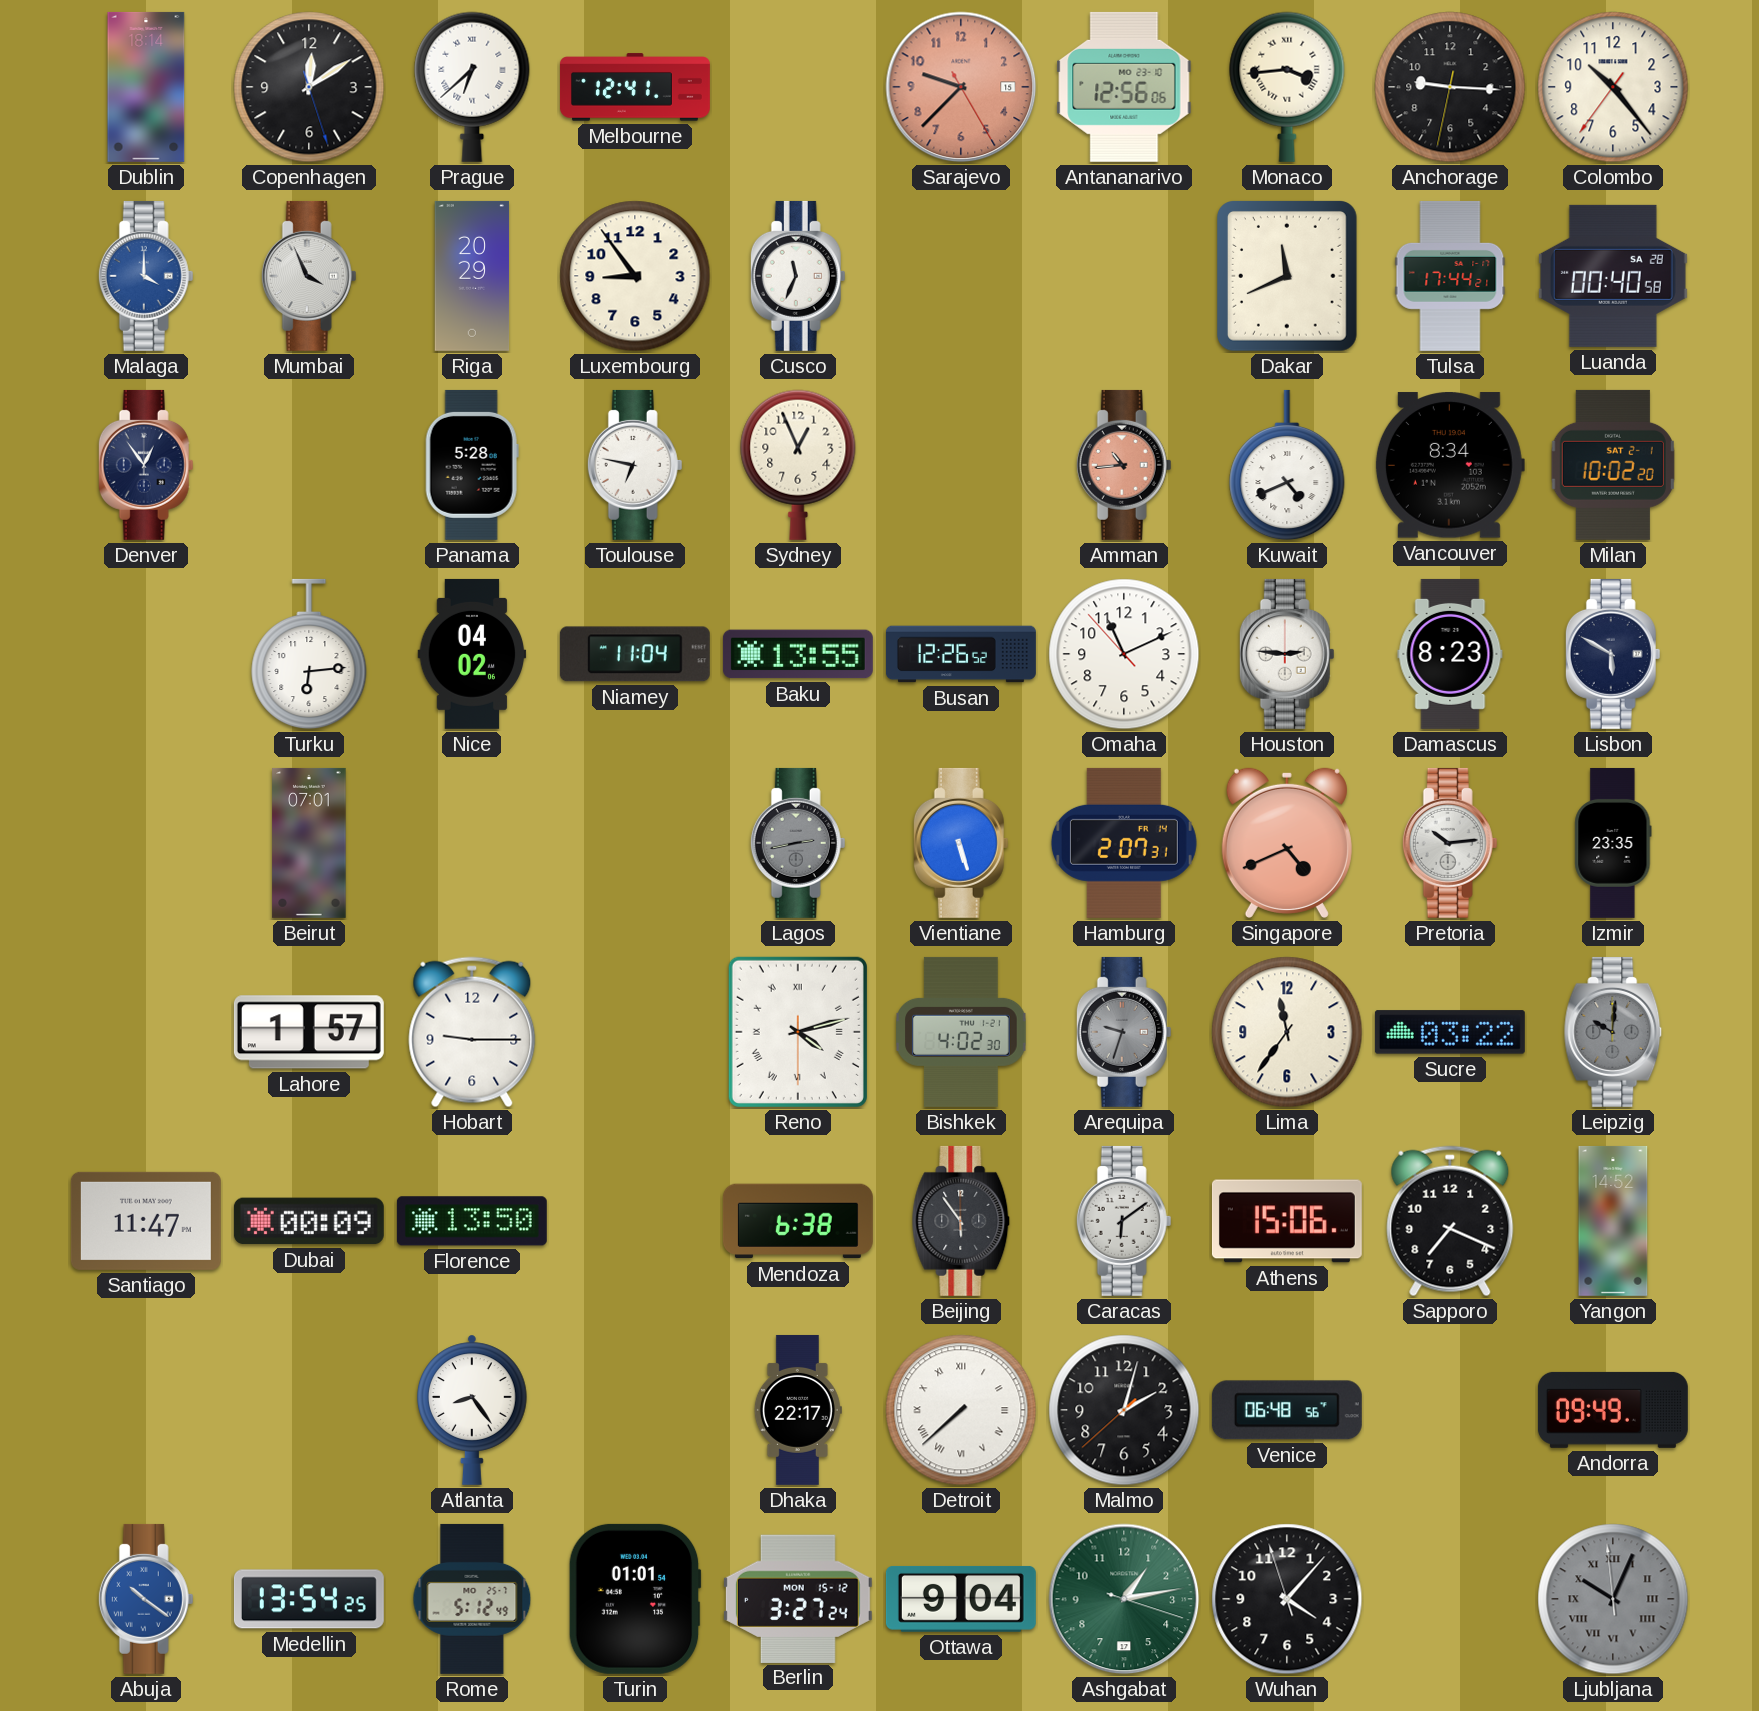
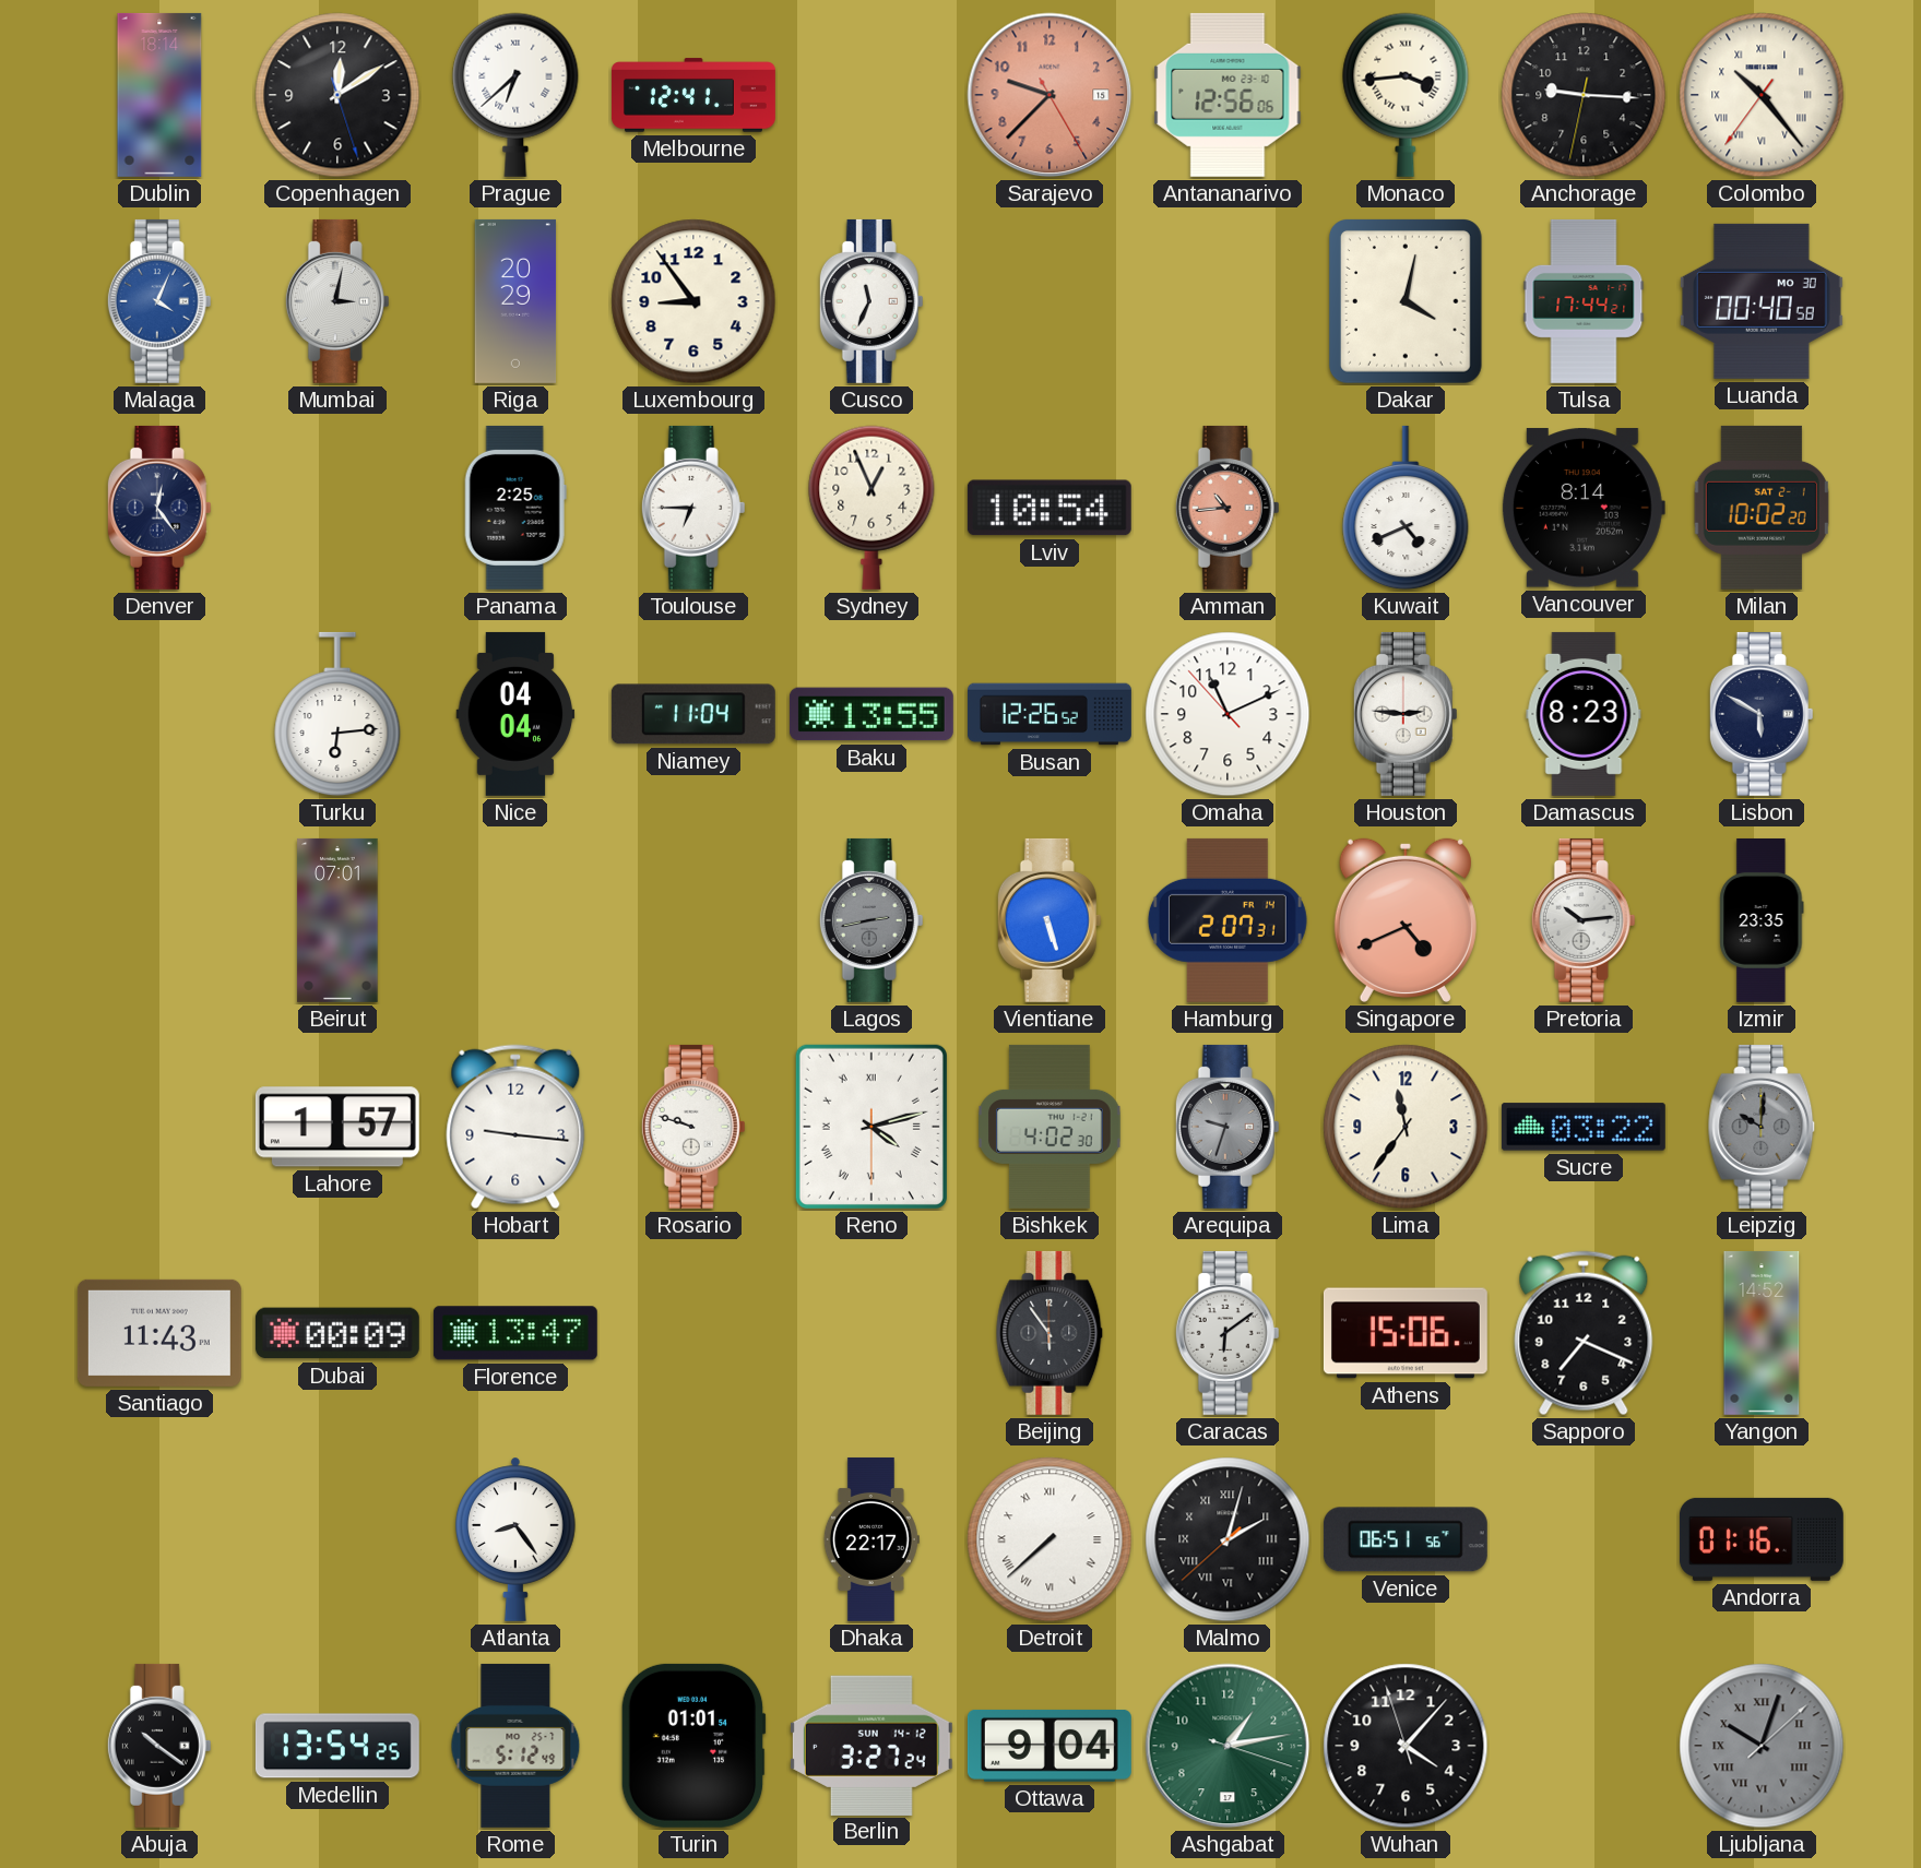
Colombo numerals: Arabic -> Roman
Malaga: 4:00 -> 4:04
Mumbai: 3:56 -> 3:02
Dakar: 11:41 -> 4:02
Luanda date: SA 28 -> MO 30
Denver: 12:54 -> 12:24
Panama: 5:28 -> 2:25
Toulouse: 6:47 -> 6:45
Lviv: none -> 10:54
Vancouver: 8:34 -> 8:14
Nice: 04:02 -> 04:04
Hobart: 9:15 -> 9:16
Rosario: none -> 9:48
Santiago: 11:47 -> 11:43
Florence: 13:50 -> 13:47
Mendoza: 6:38 -> none
Malmo numerals: Arabic -> Roman
Venice: 06:48 -> 06:51
Andorra: 09:49 -> 01:16
Abuja dial: blue -> black
Berlin date: MON 15-12 -> SUN 14-12
Ljubljana: 10:03:59 -> 10:03:08
